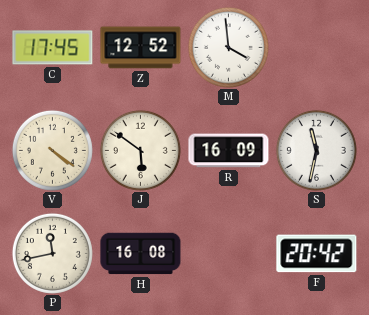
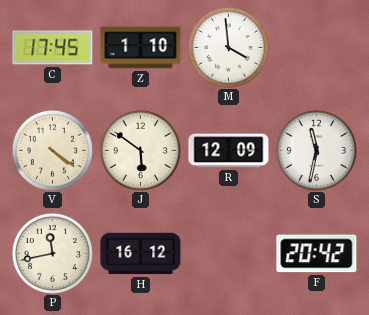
Z: 12:52 -> 1:10
R: 16:09 -> 12:09
H: 16:08 -> 16:12
